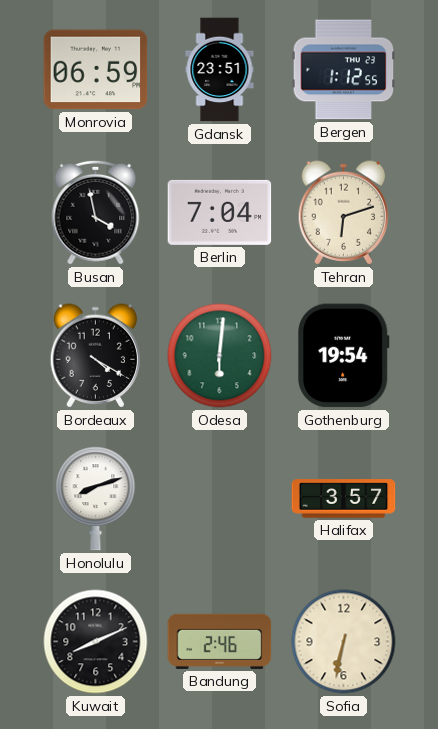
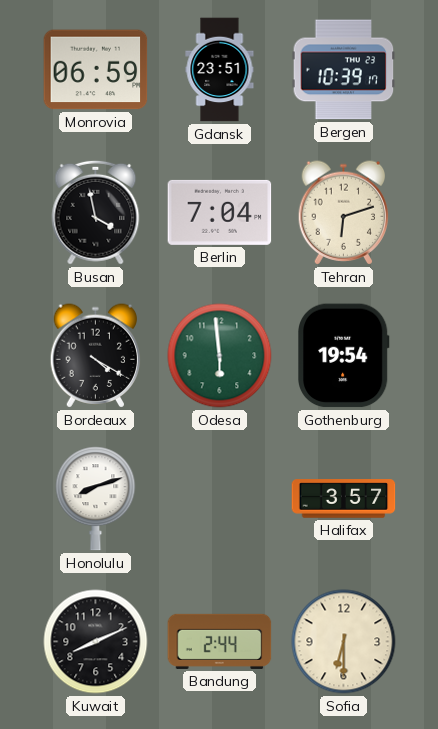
Bergen: 1:12 -> 10:39
Odesa: 6:01 -> 5:59
Bandung: 2:46 -> 2:44
Sofia: 6:32 -> 6:30
